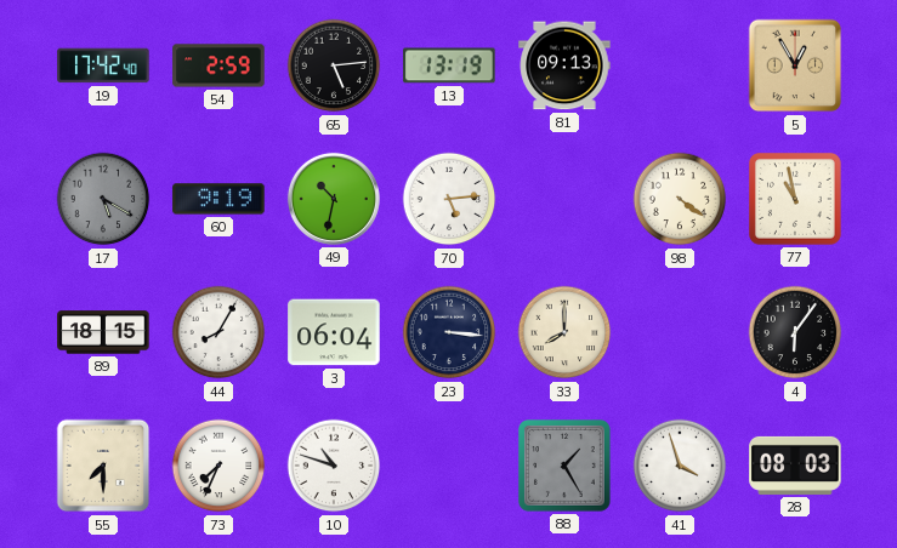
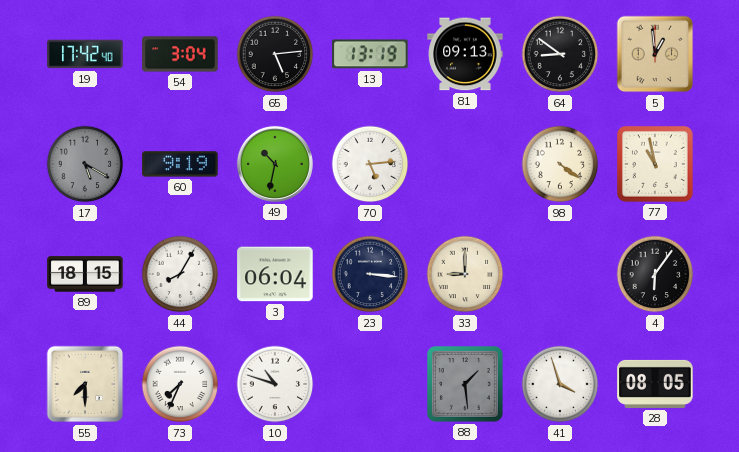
54: 2:59 -> 3:04
64: none -> 8:51
5: 12:55 -> 12:59
33: 8:00 -> 9:00
88: 1:25 -> 1:29
28: 08:03 -> 08:05
